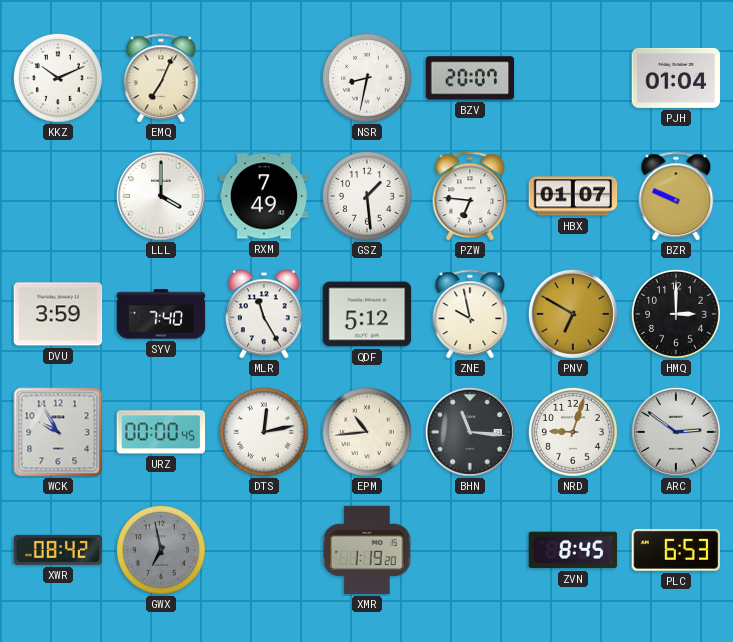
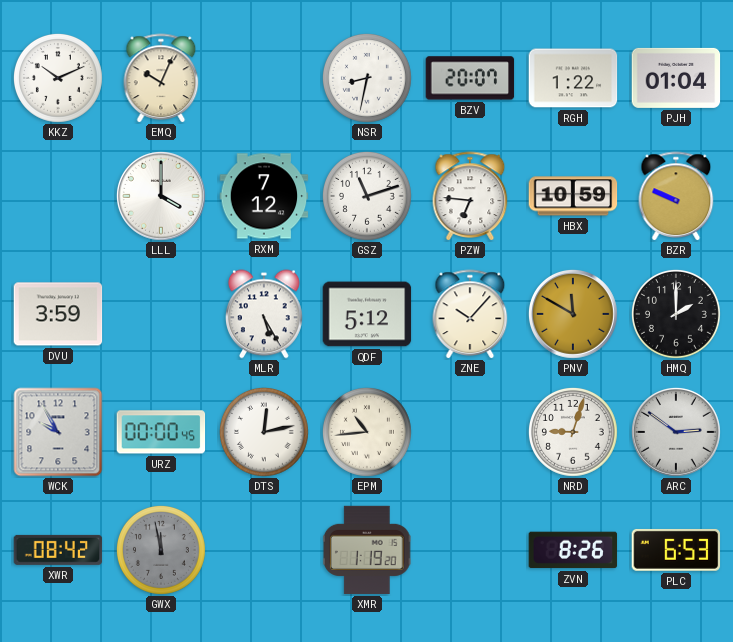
EMQ: 7:04 -> 10:04
RGH: none -> 1:22
RXM: 7:49 -> 7:12
GSZ: 1:29 -> 11:12
HBX: 01:07 -> 10:59
SYV: 7:40 -> none
MLR: 11:25 -> 5:25
ZNE: 9:58 -> 10:07
PNV: 6:50 -> 11:50
HMQ: 3:00 -> 2:00
BHN: 11:16 -> none
GWX: 6:58 -> 11:58
ZVN: 8:45 -> 8:26
